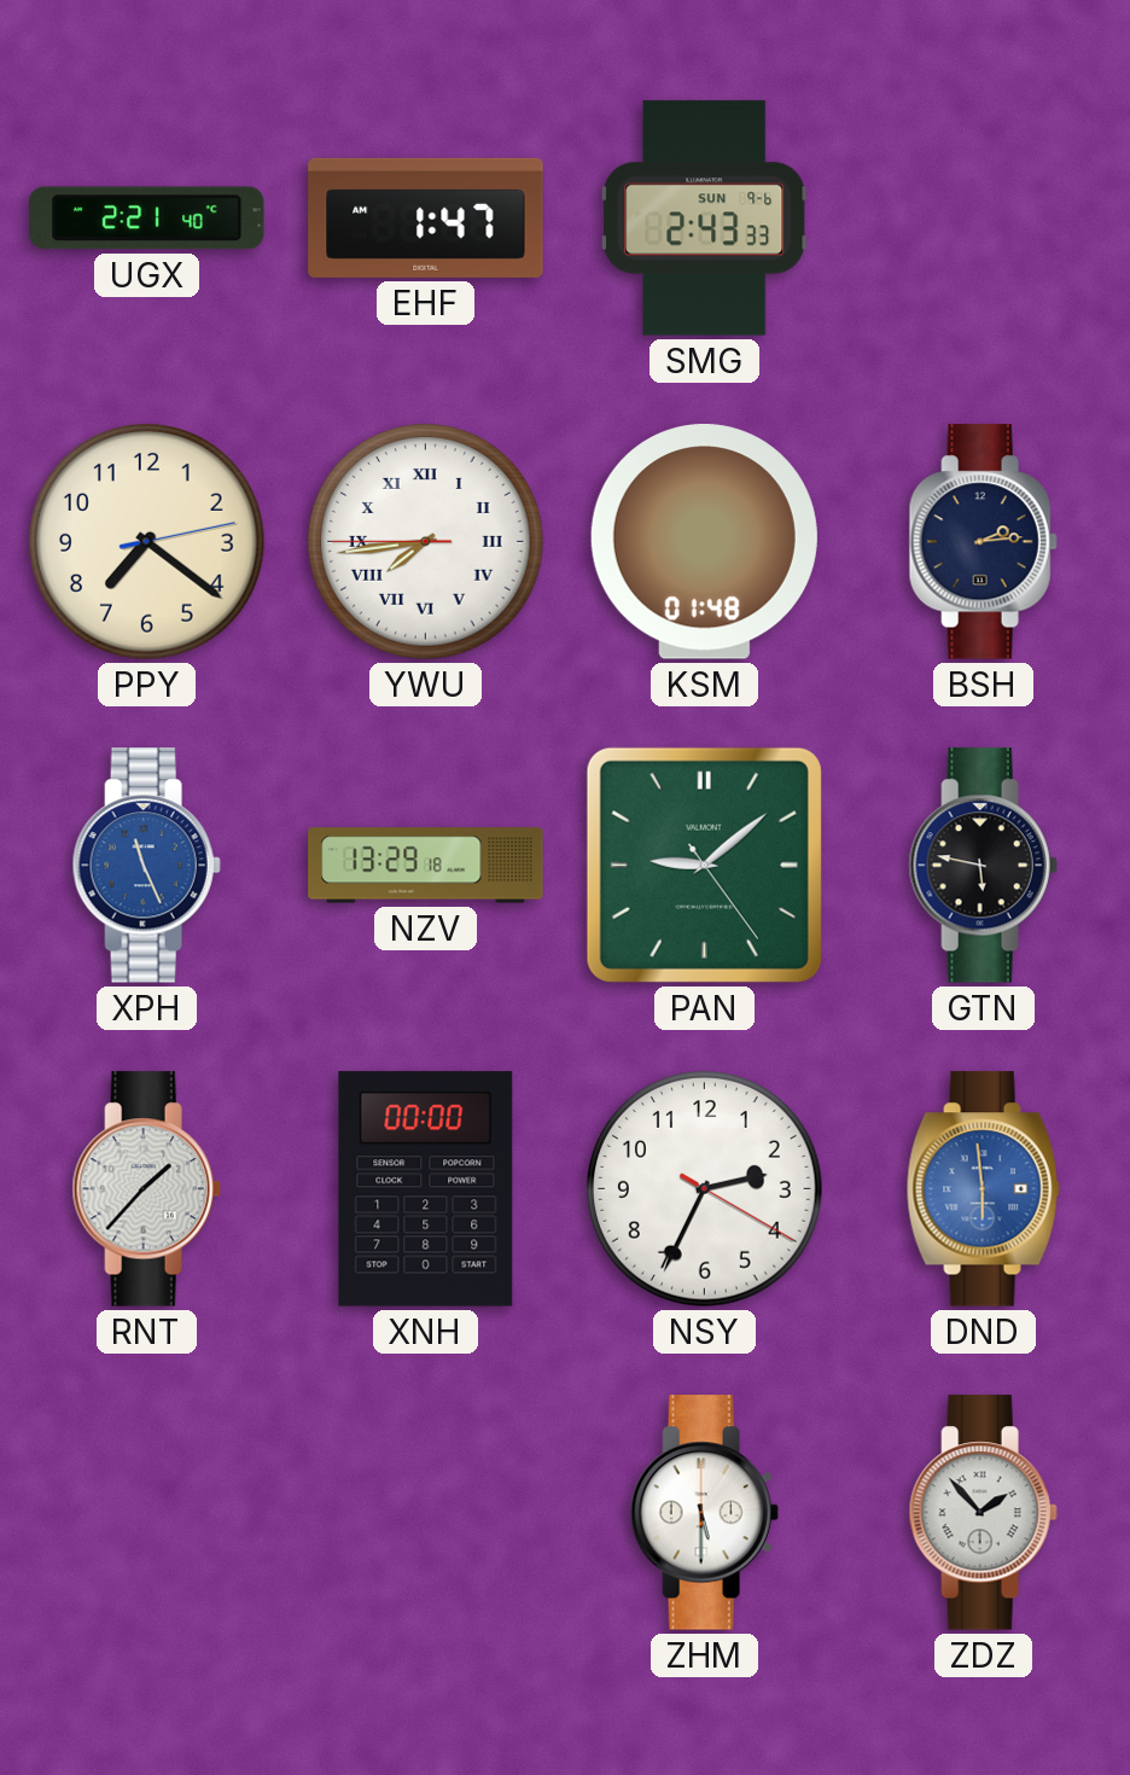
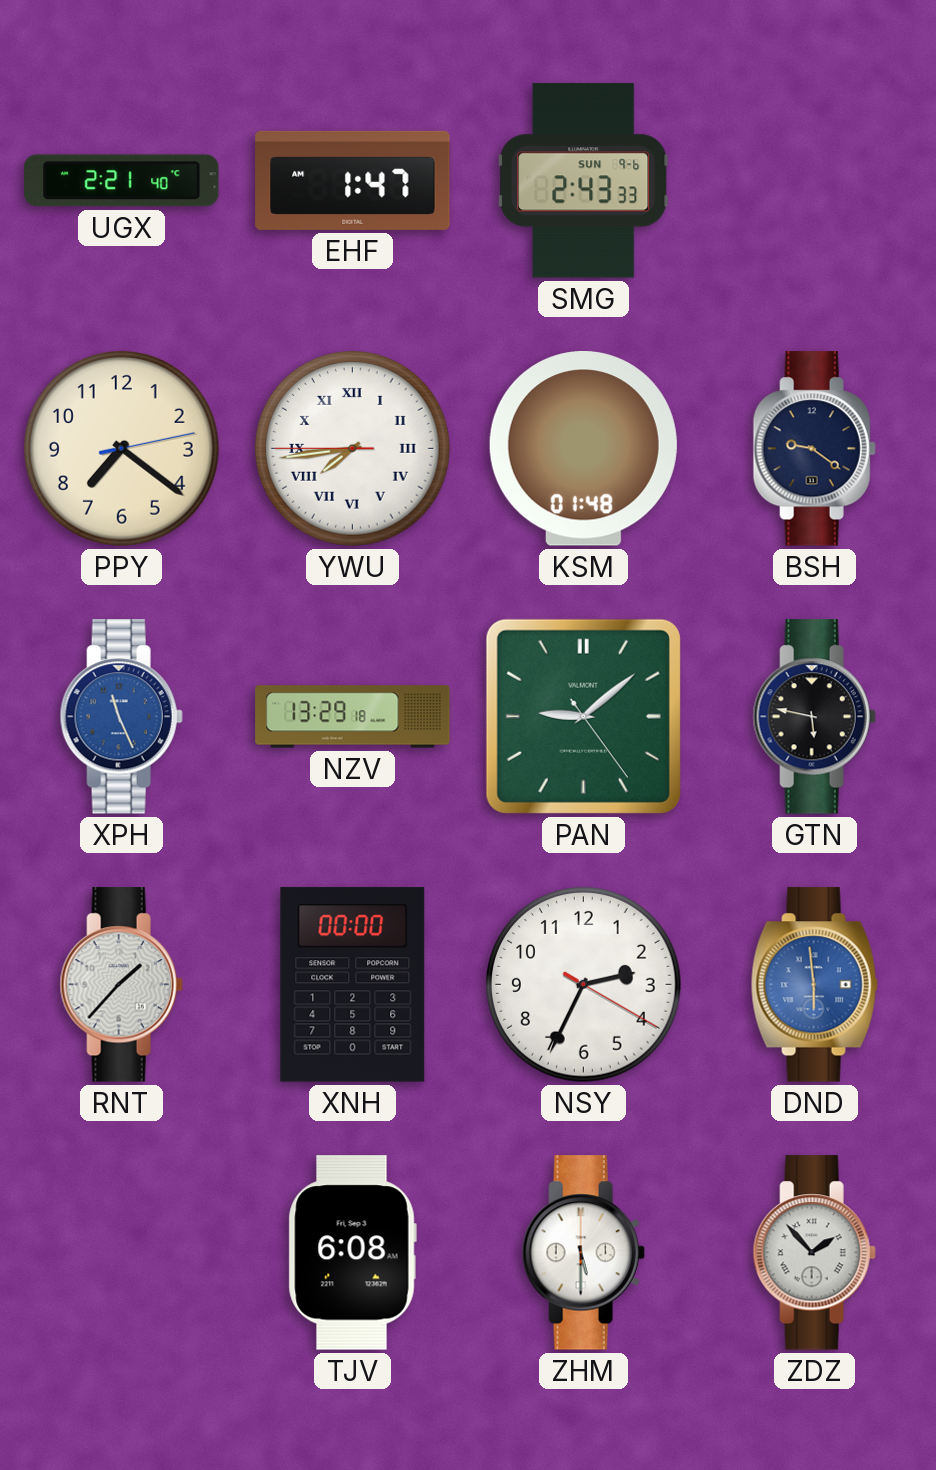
BSH: 2:14 -> 9:21
TJV: none -> 6:08
